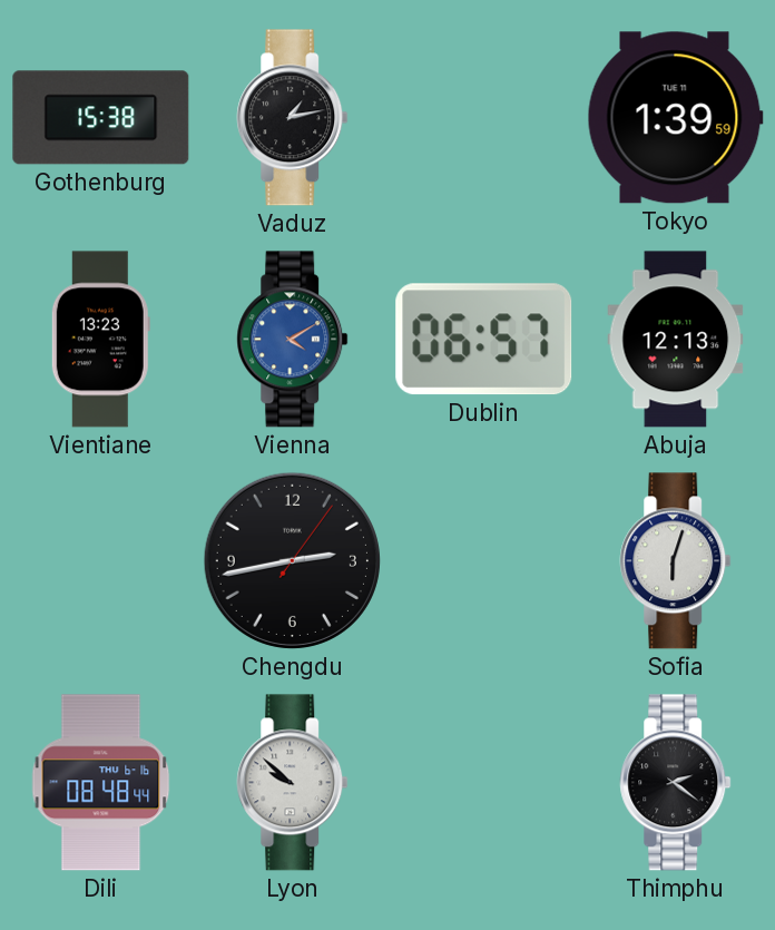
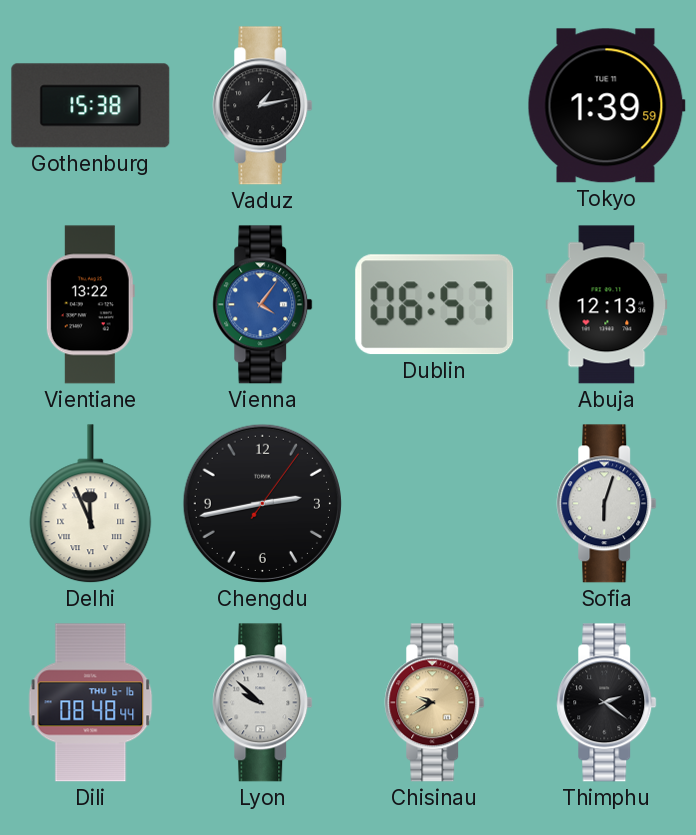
Vientiane: 13:23 -> 13:22
Vienna: 4:10 -> 4:06
Delhi: none -> 11:56
Chisinau: none -> 9:40
